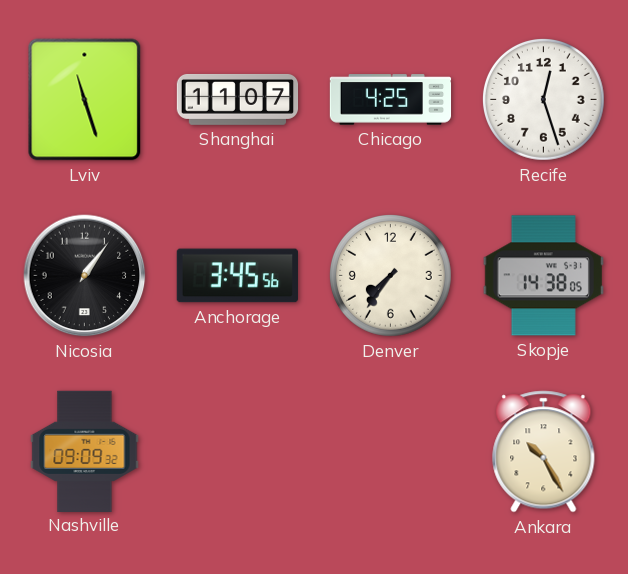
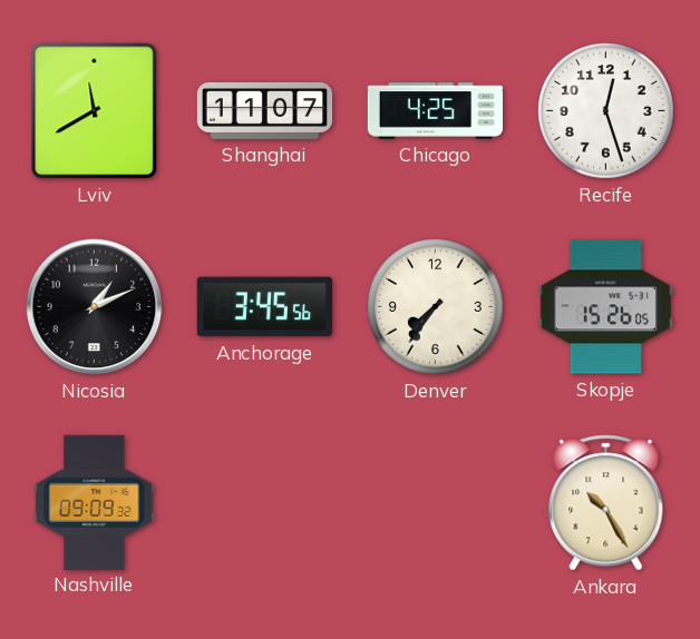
Lviv: 11:27 -> 11:40
Nicosia: 1:06 -> 1:11
Skopje: 14:38 -> 15:26
